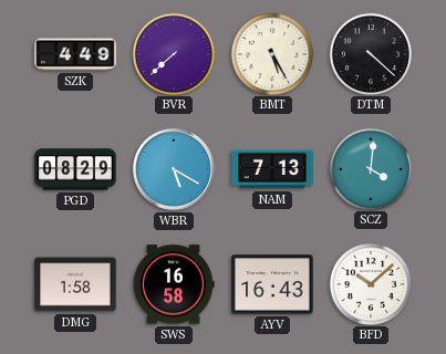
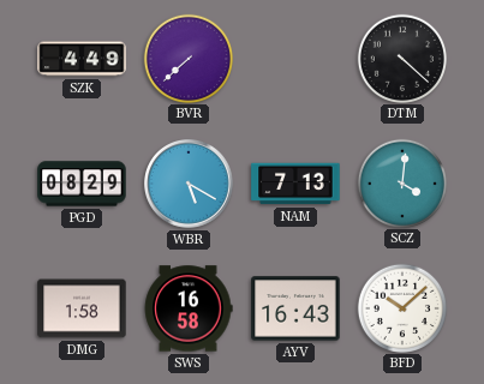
BMT: 5:25 -> none
